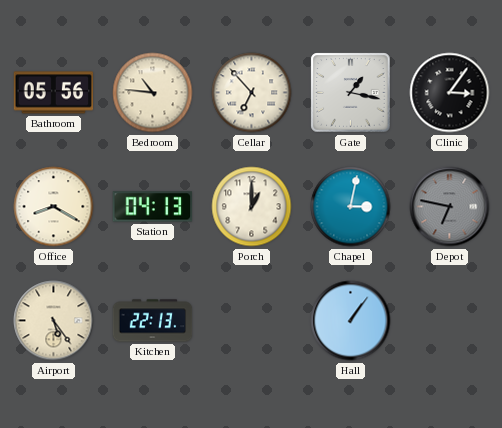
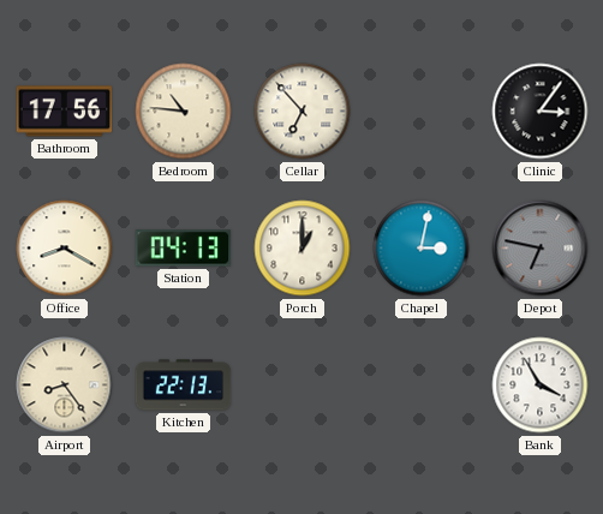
Bathroom: 05:56 -> 17:56
Gate: 1:17 -> none
Airport: 5:24 -> 8:24
Hall: 1:06 -> none
Bank: none -> 3:55
